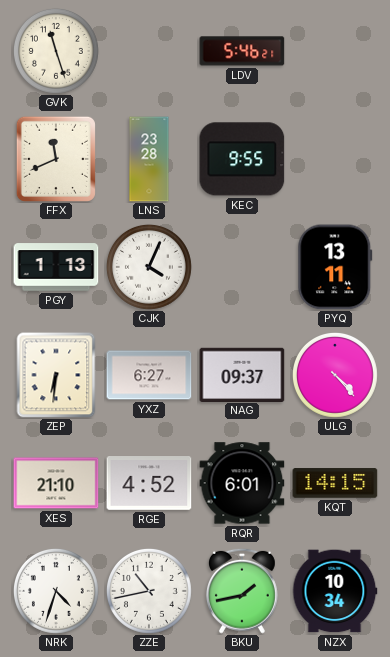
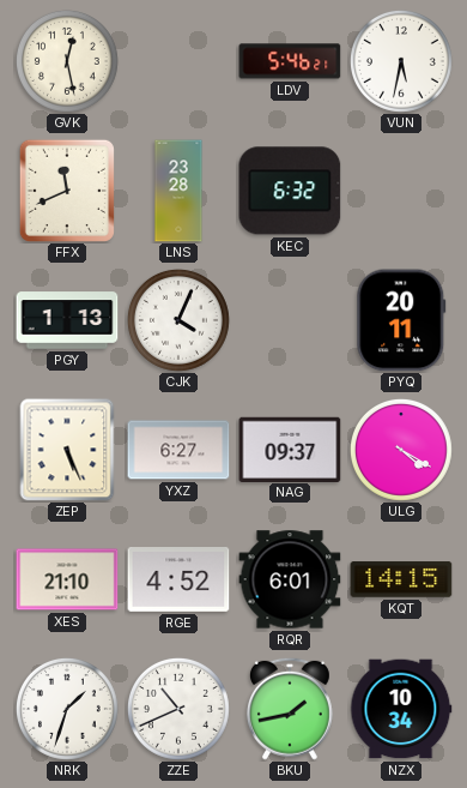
GVK: 11:27 -> 12:28
VUN: none -> 5:32
KEC: 9:55 -> 6:32
PYQ: 13:11 -> 20:11
ZEP: 6:31 -> 5:26
ULG: 4:23 -> 4:20
NRK: 4:33 -> 1:33
ZZE: 10:43 -> 10:41
